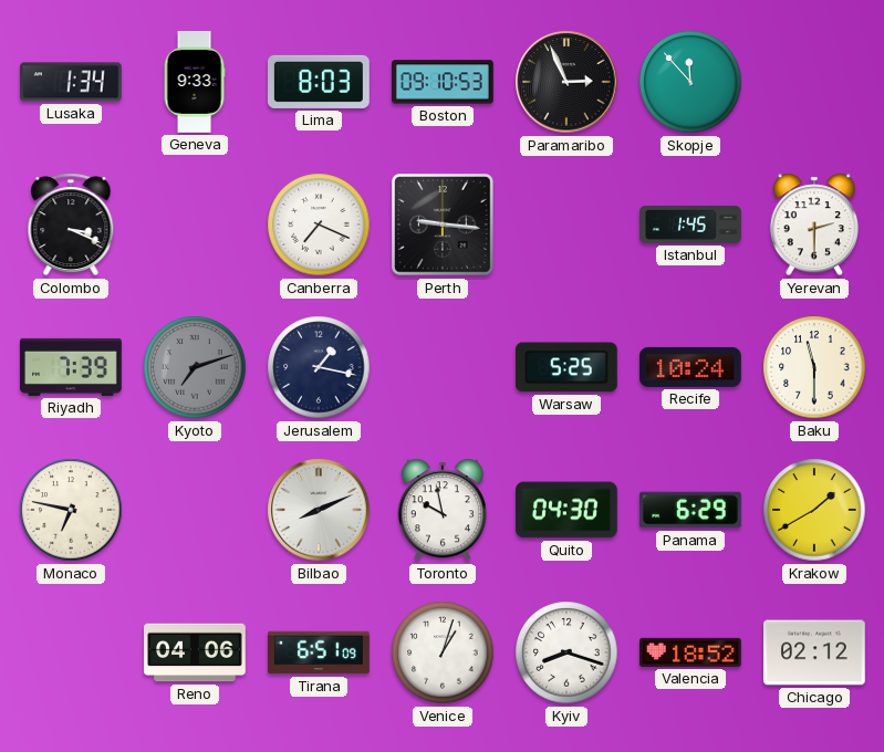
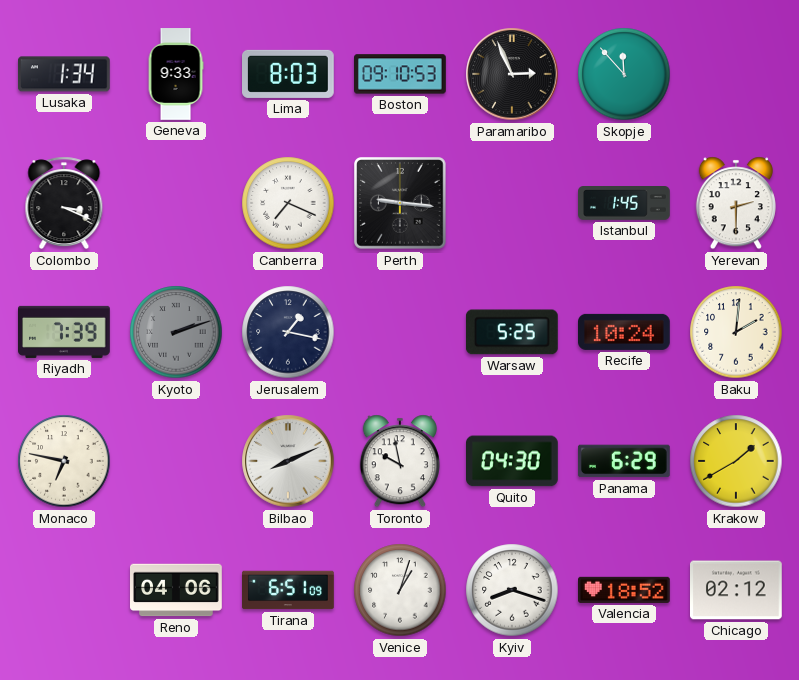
Kyoto: 7:12 -> 2:12
Baku: 11:30 -> 2:01
